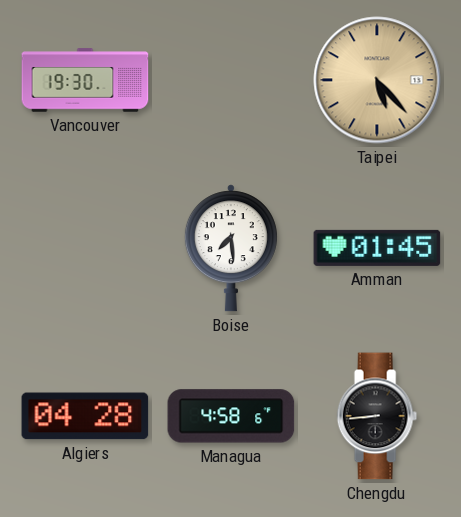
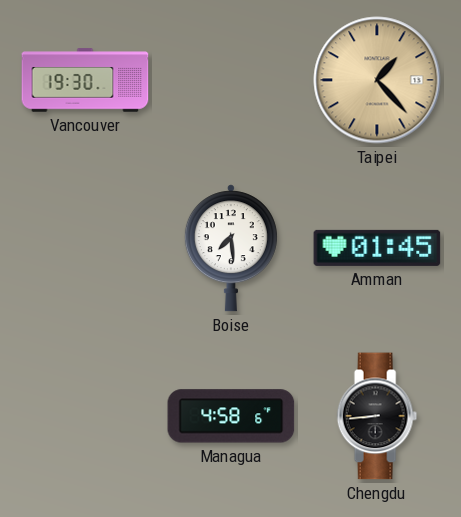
Taipei: 5:23 -> 1:23
Algiers: 04:28 -> none
